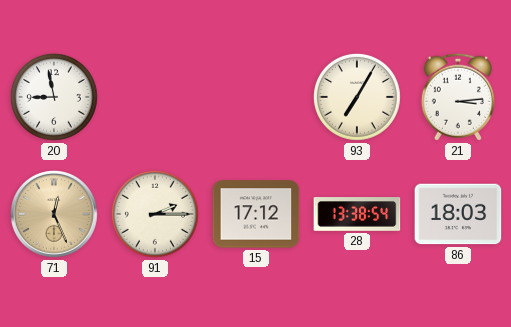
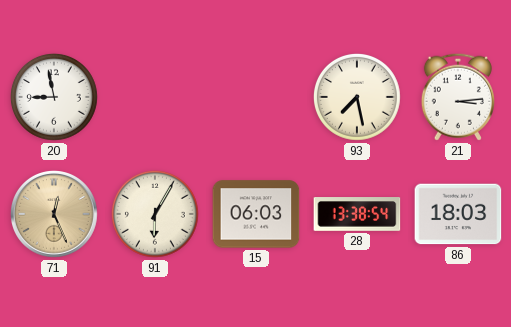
93: 7:05 -> 7:28
91: 2:15 -> 6:05
15: 17:12 -> 06:03
